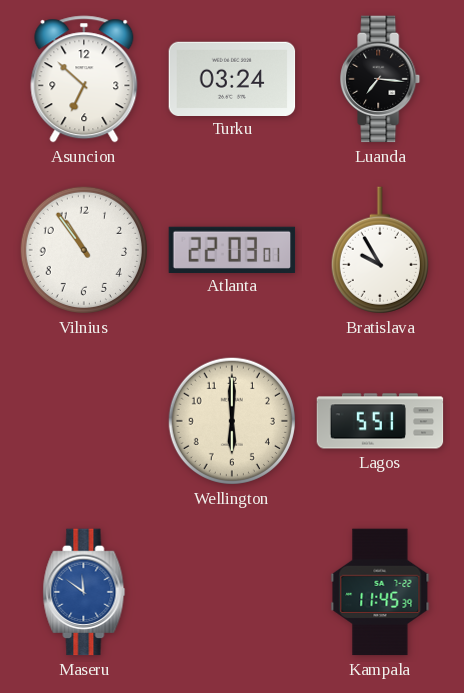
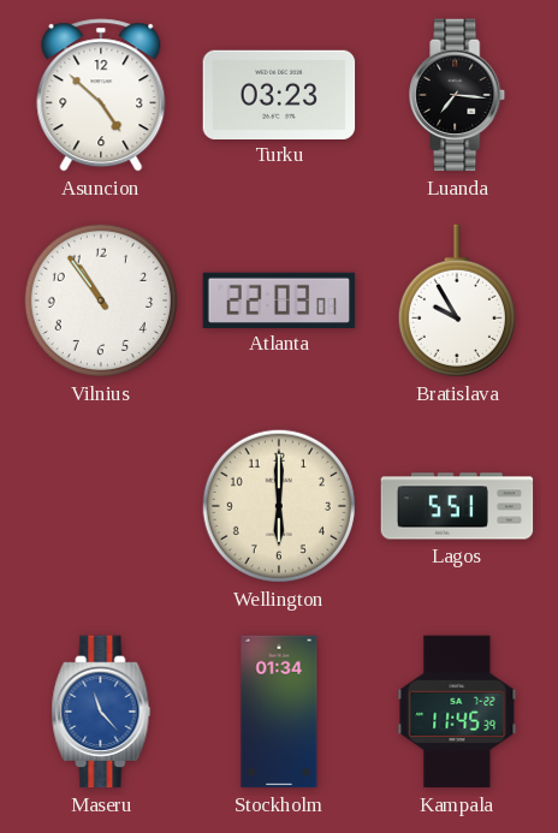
Asuncion: 6:52 -> 4:52
Turku: 03:24 -> 03:23
Maseru: 11:51 -> 11:23
Stockholm: none -> 01:34
